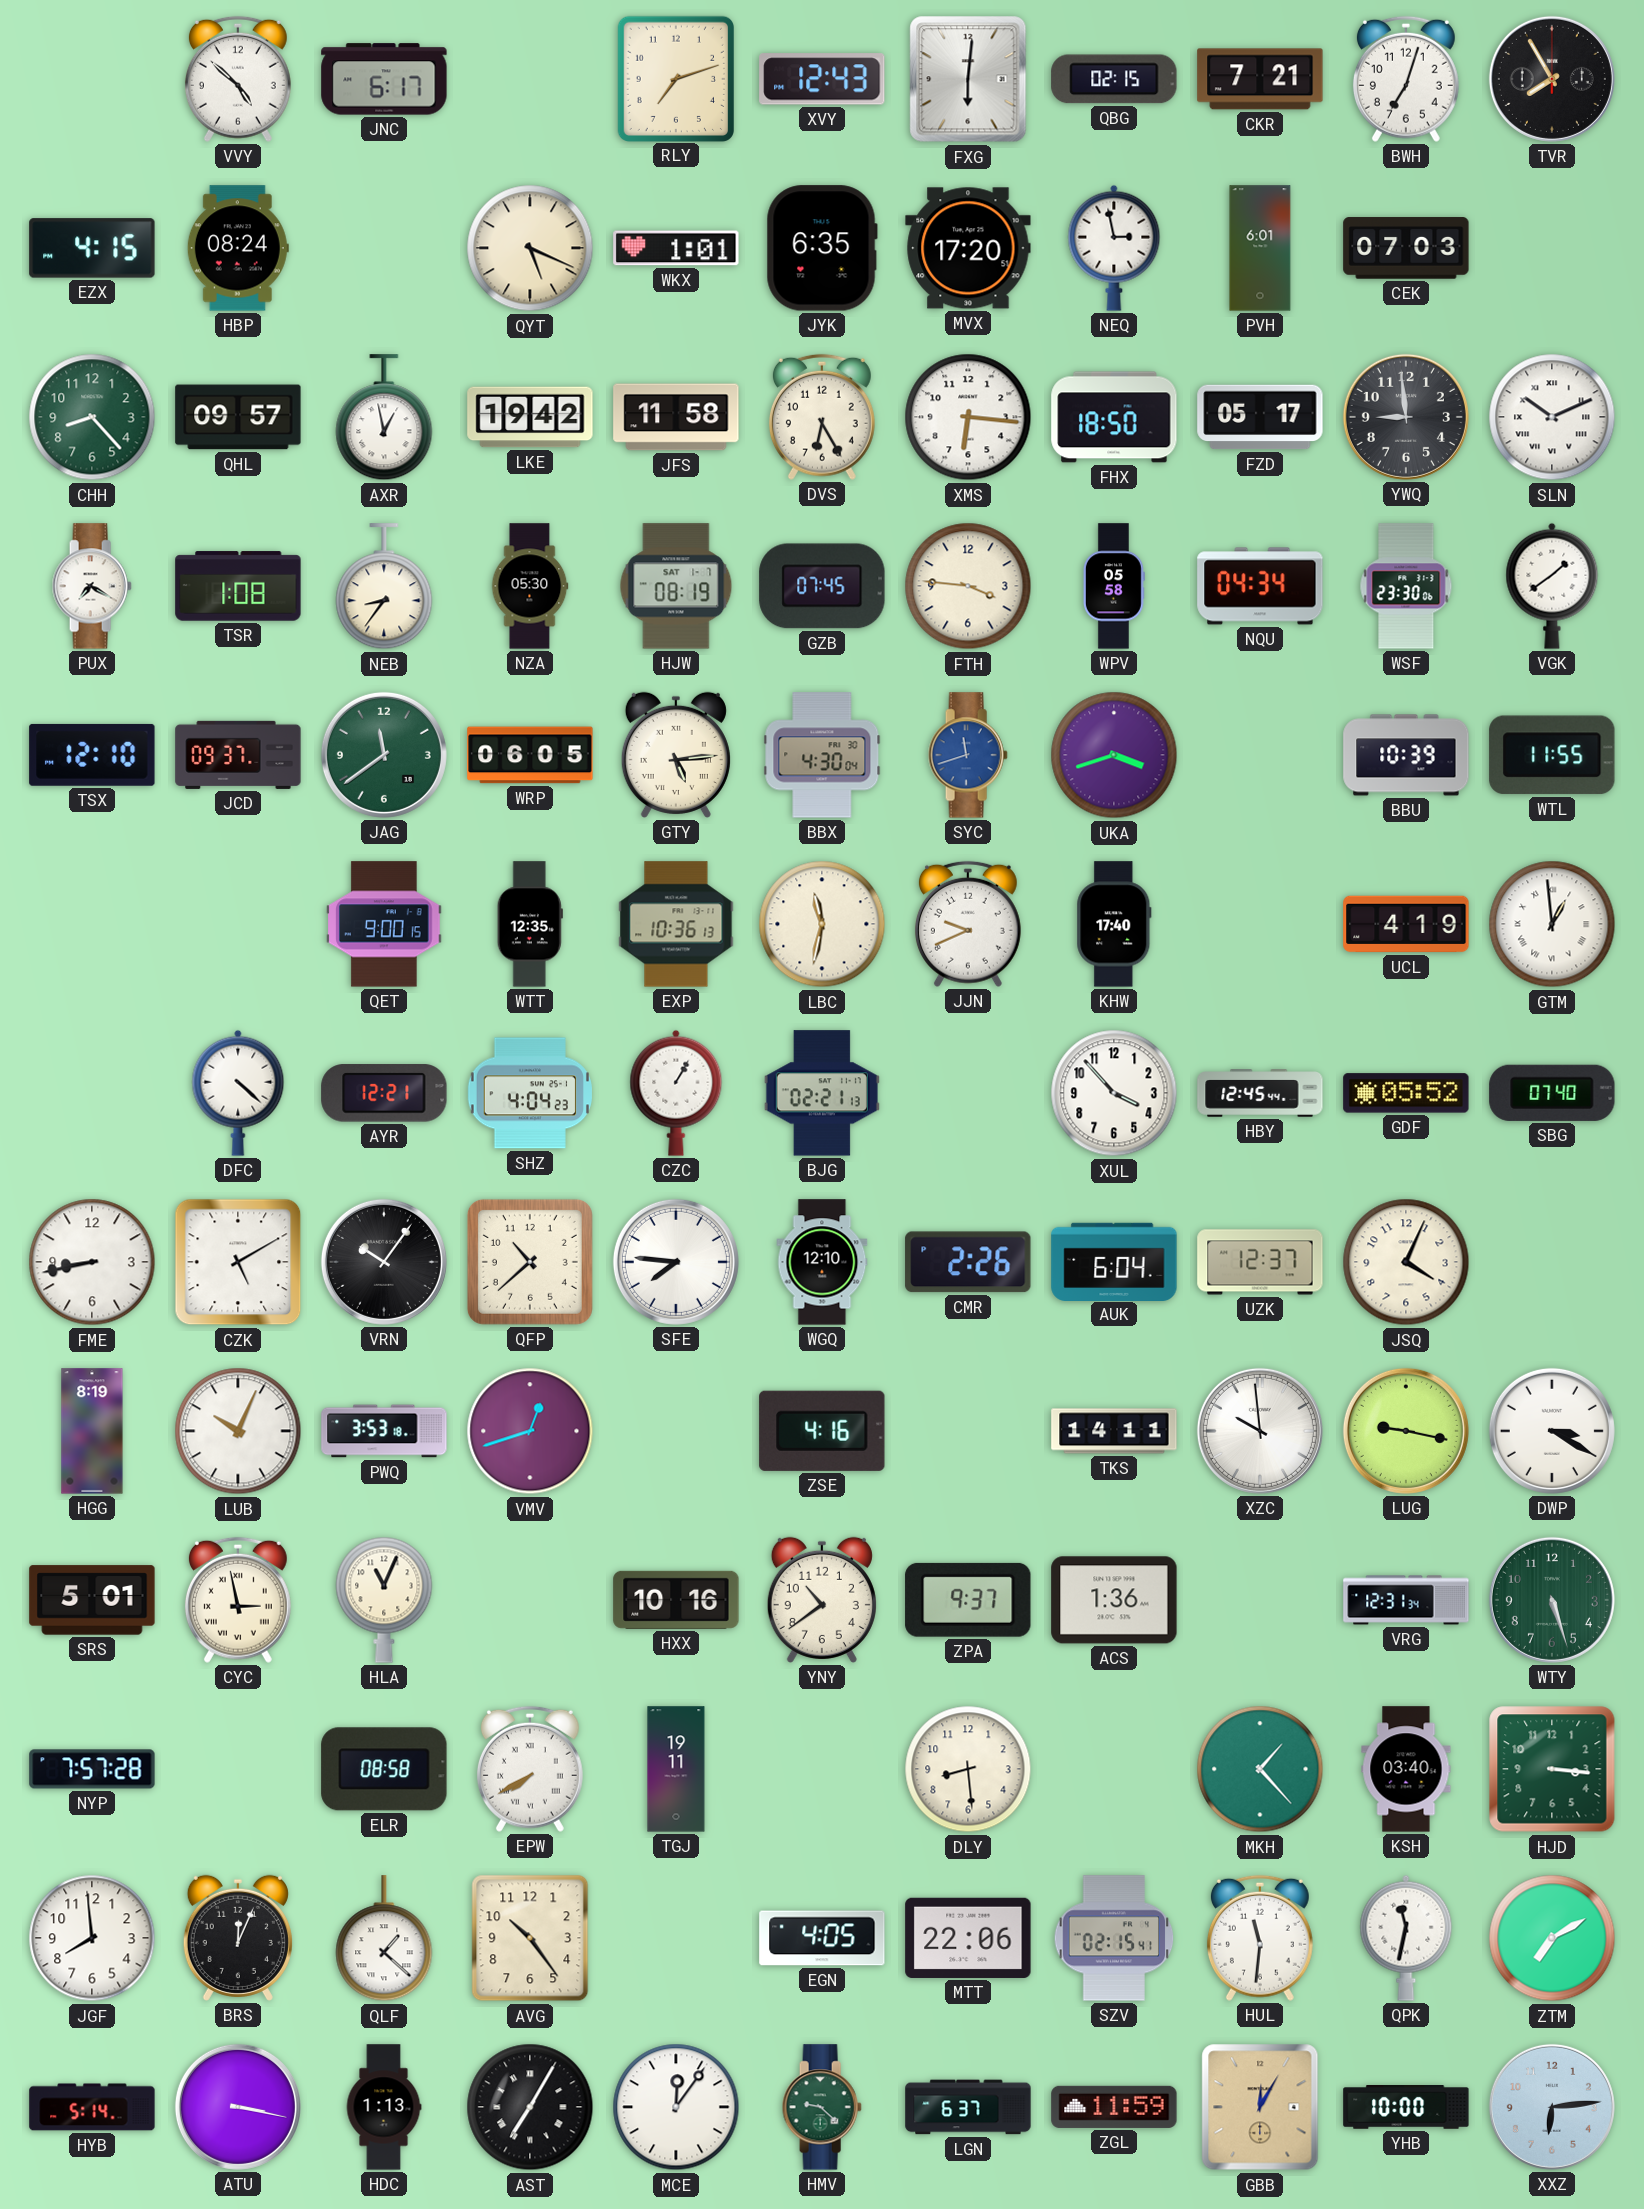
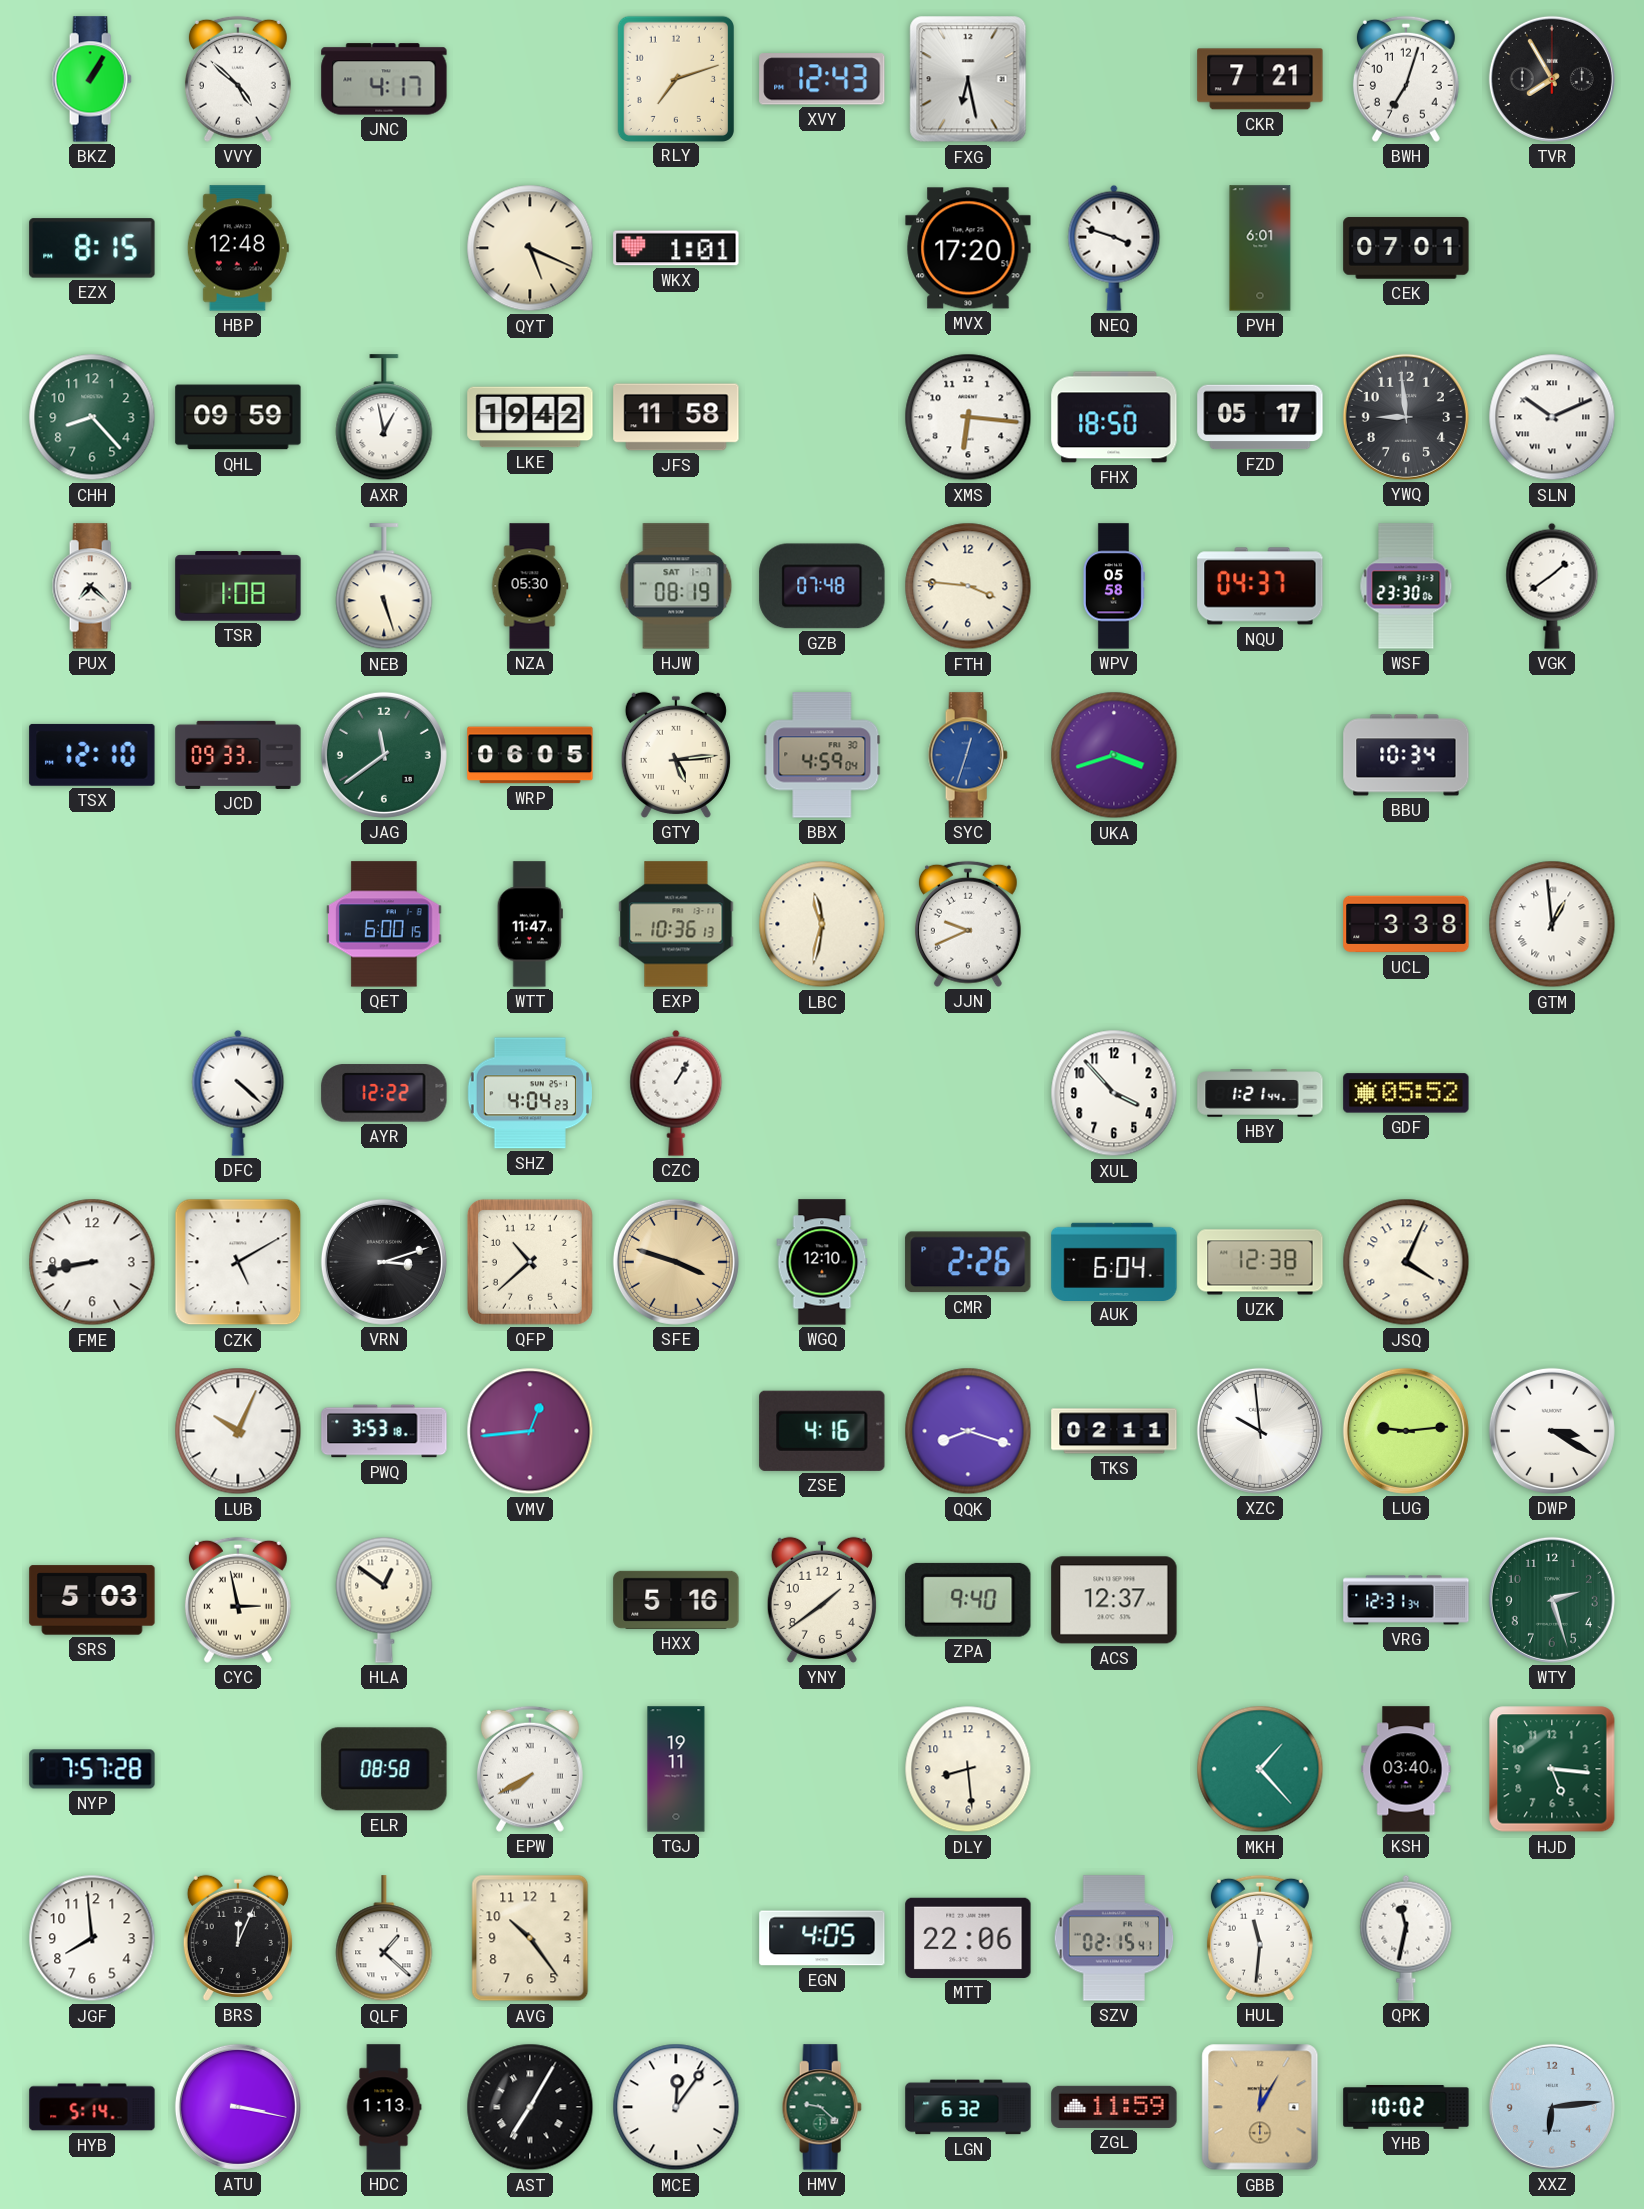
BKZ: none -> 1:05
JNC: 6:17 -> 4:17
FXG: 6:01 -> 6:28
QBG: 02:15 -> none
EZX: 4:15 -> 8:15
HBP: 08:24 -> 12:48
JYK: 6:35 -> none
NEQ: 2:58 -> 3:48
CEK: 07:03 -> 07:01
QHL: 09:57 -> 09:59
DVS: 6:25 -> none
PUX: 7:20 -> 7:22
NEB: 8:36 -> 5:27
GZB: 07:45 -> 07:48
NQU: 04:34 -> 04:37
JCD: 09:37 -> 09:33
BBX: 4:30 -> 4:59
SYC: 11:42 -> 12:33
BBU: 10:39 -> 10:34
WTL: 11:55 -> none
QET: 9:00 -> 6:00
WTT: 12:35 -> 11:47
KHW: 17:40 -> none
UCL: 4:19 -> 3:38
AYR: 12:21 -> 12:22
BJG: 02:21 -> none
HBY: 12:45 -> 1:21
SBG: 07:40 -> none
VRN: 10:06 -> 3:12
SFE: 7:46 -> 3:48
SFE dial: white -> champagne
UZK: 12:37 -> 12:38
HGG: 8:19 -> none
VMV: 12:42 -> 12:44
QQK: none -> 8:18
TKS: 14:11 -> 02:11
LUG: 9:17 -> 9:14
SRS: 5:01 -> 5:03
HLA: 11:04 -> 12:51
HXX: 10:16 -> 5:16
YNY: 10:39 -> 1:39
ZPA: 9:37 -> 9:40
ACS: 1:36 -> 12:37
WTY: 5:27 -> 2:27
HJD: 3:16 -> 5:16
ZTM: 7:10 -> none
LGN: 6:37 -> 6:32
YHB: 10:00 -> 10:02
